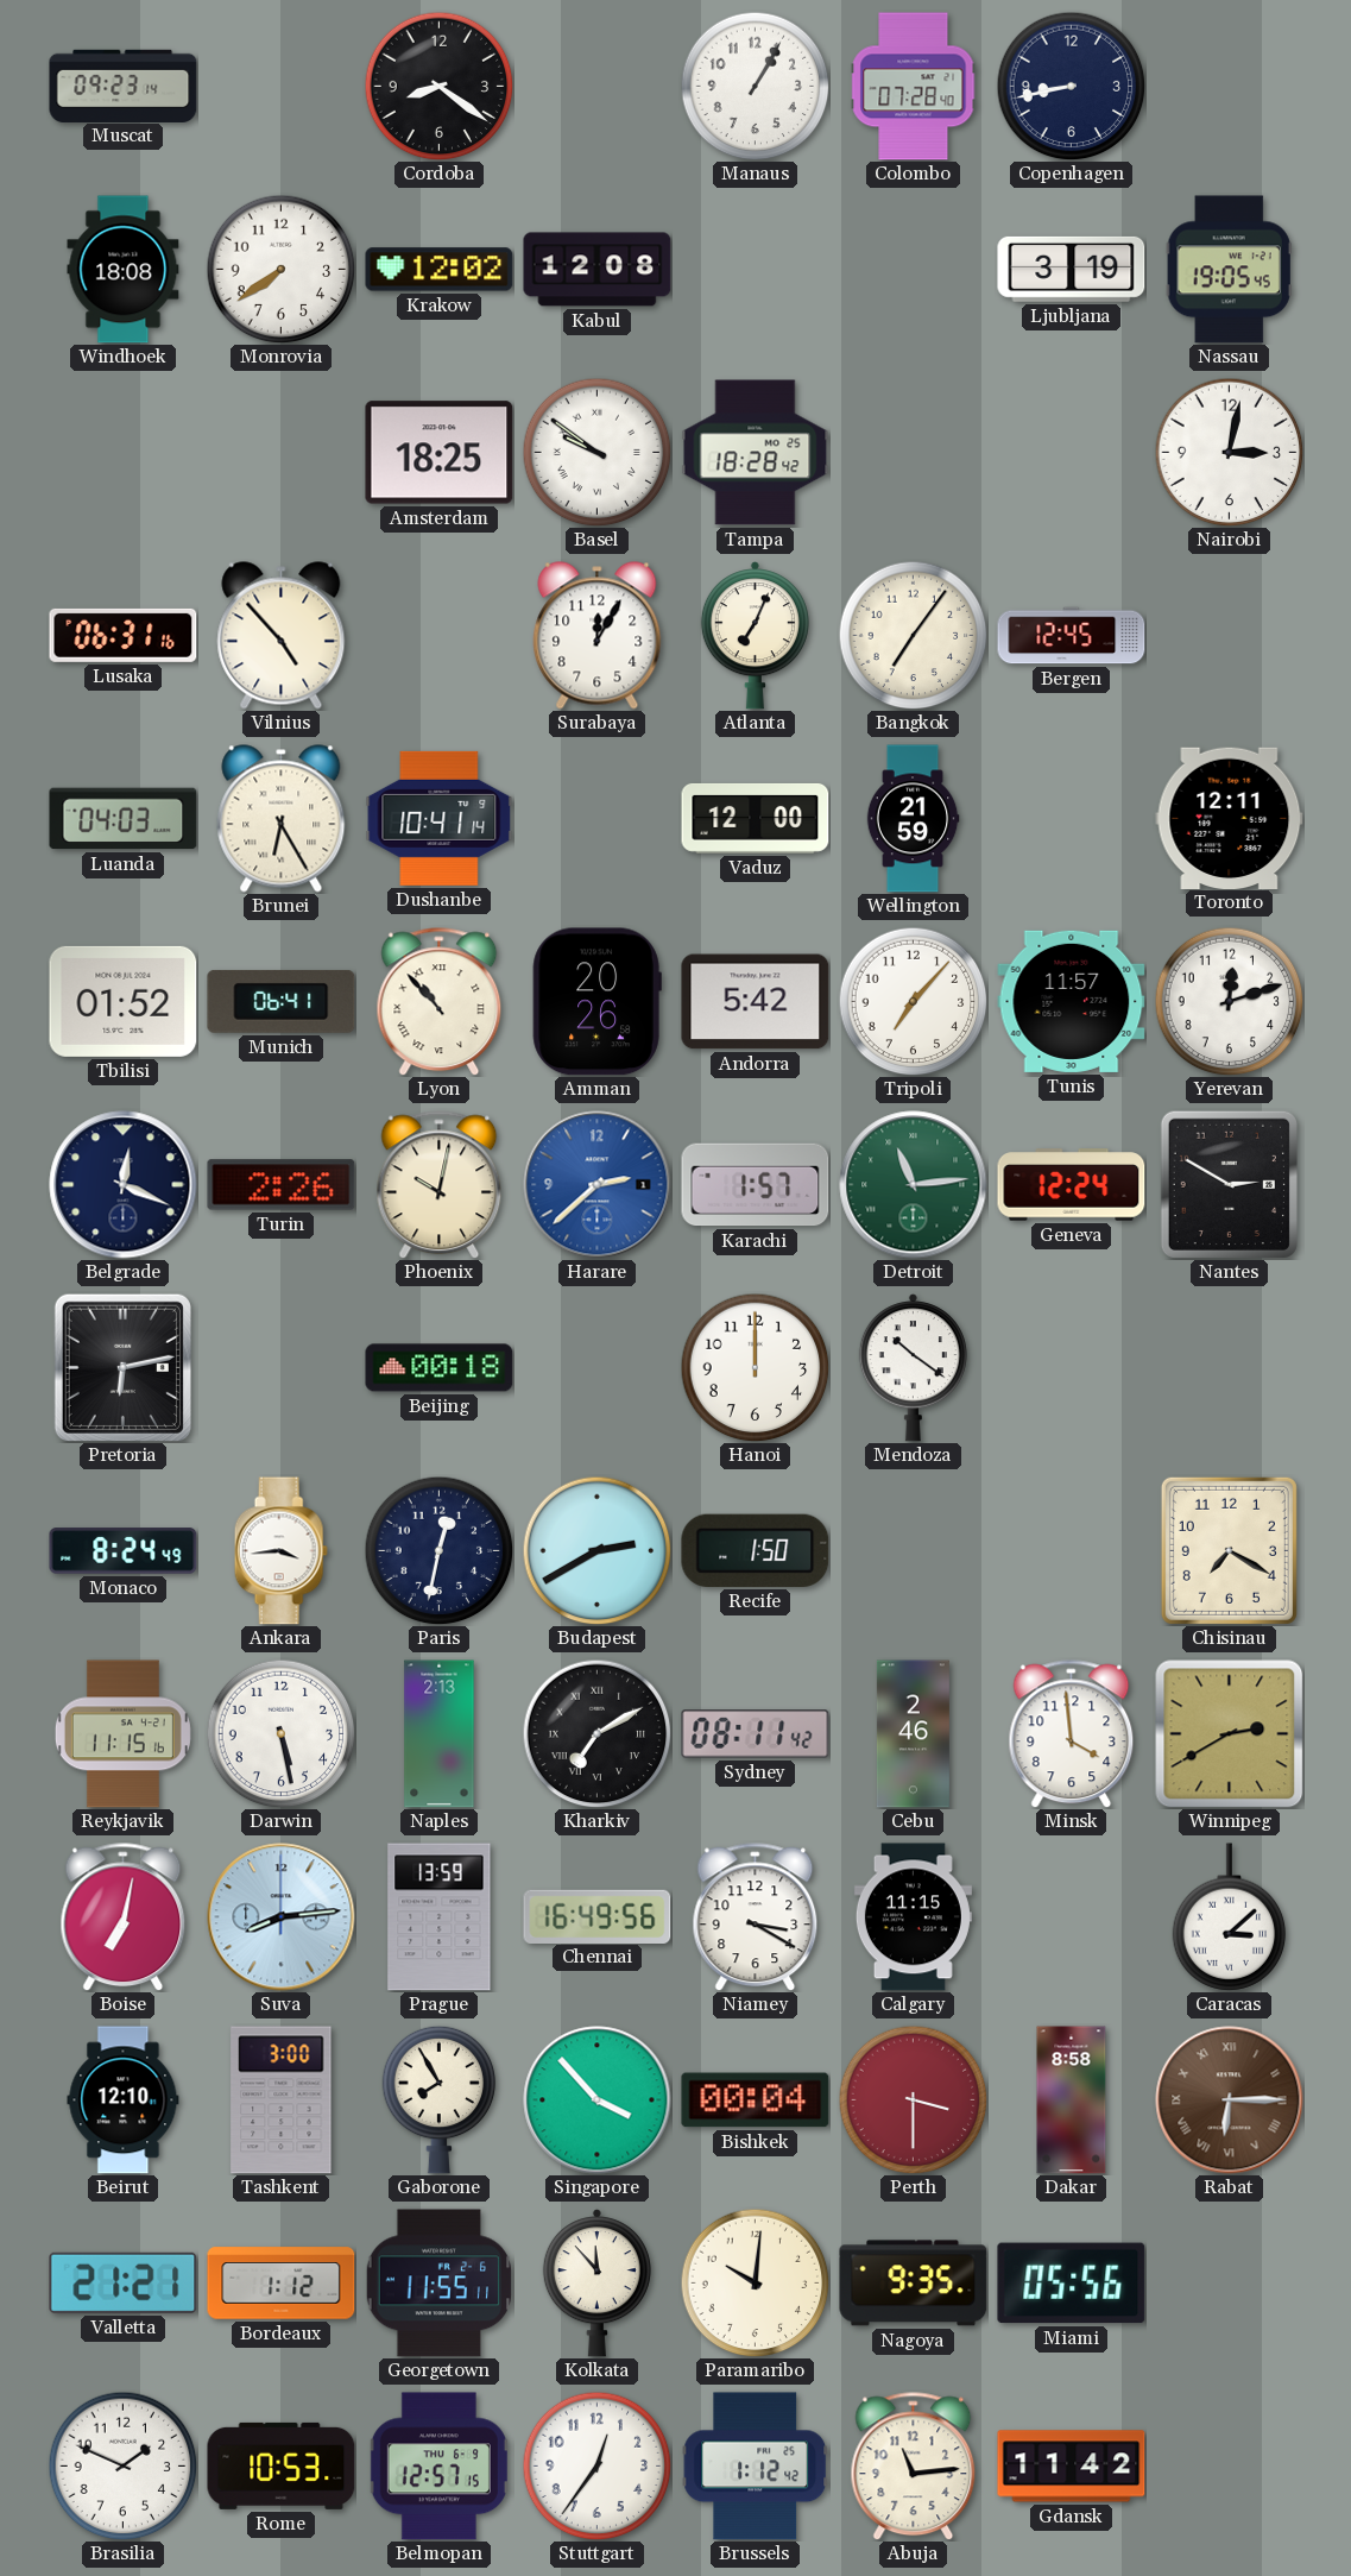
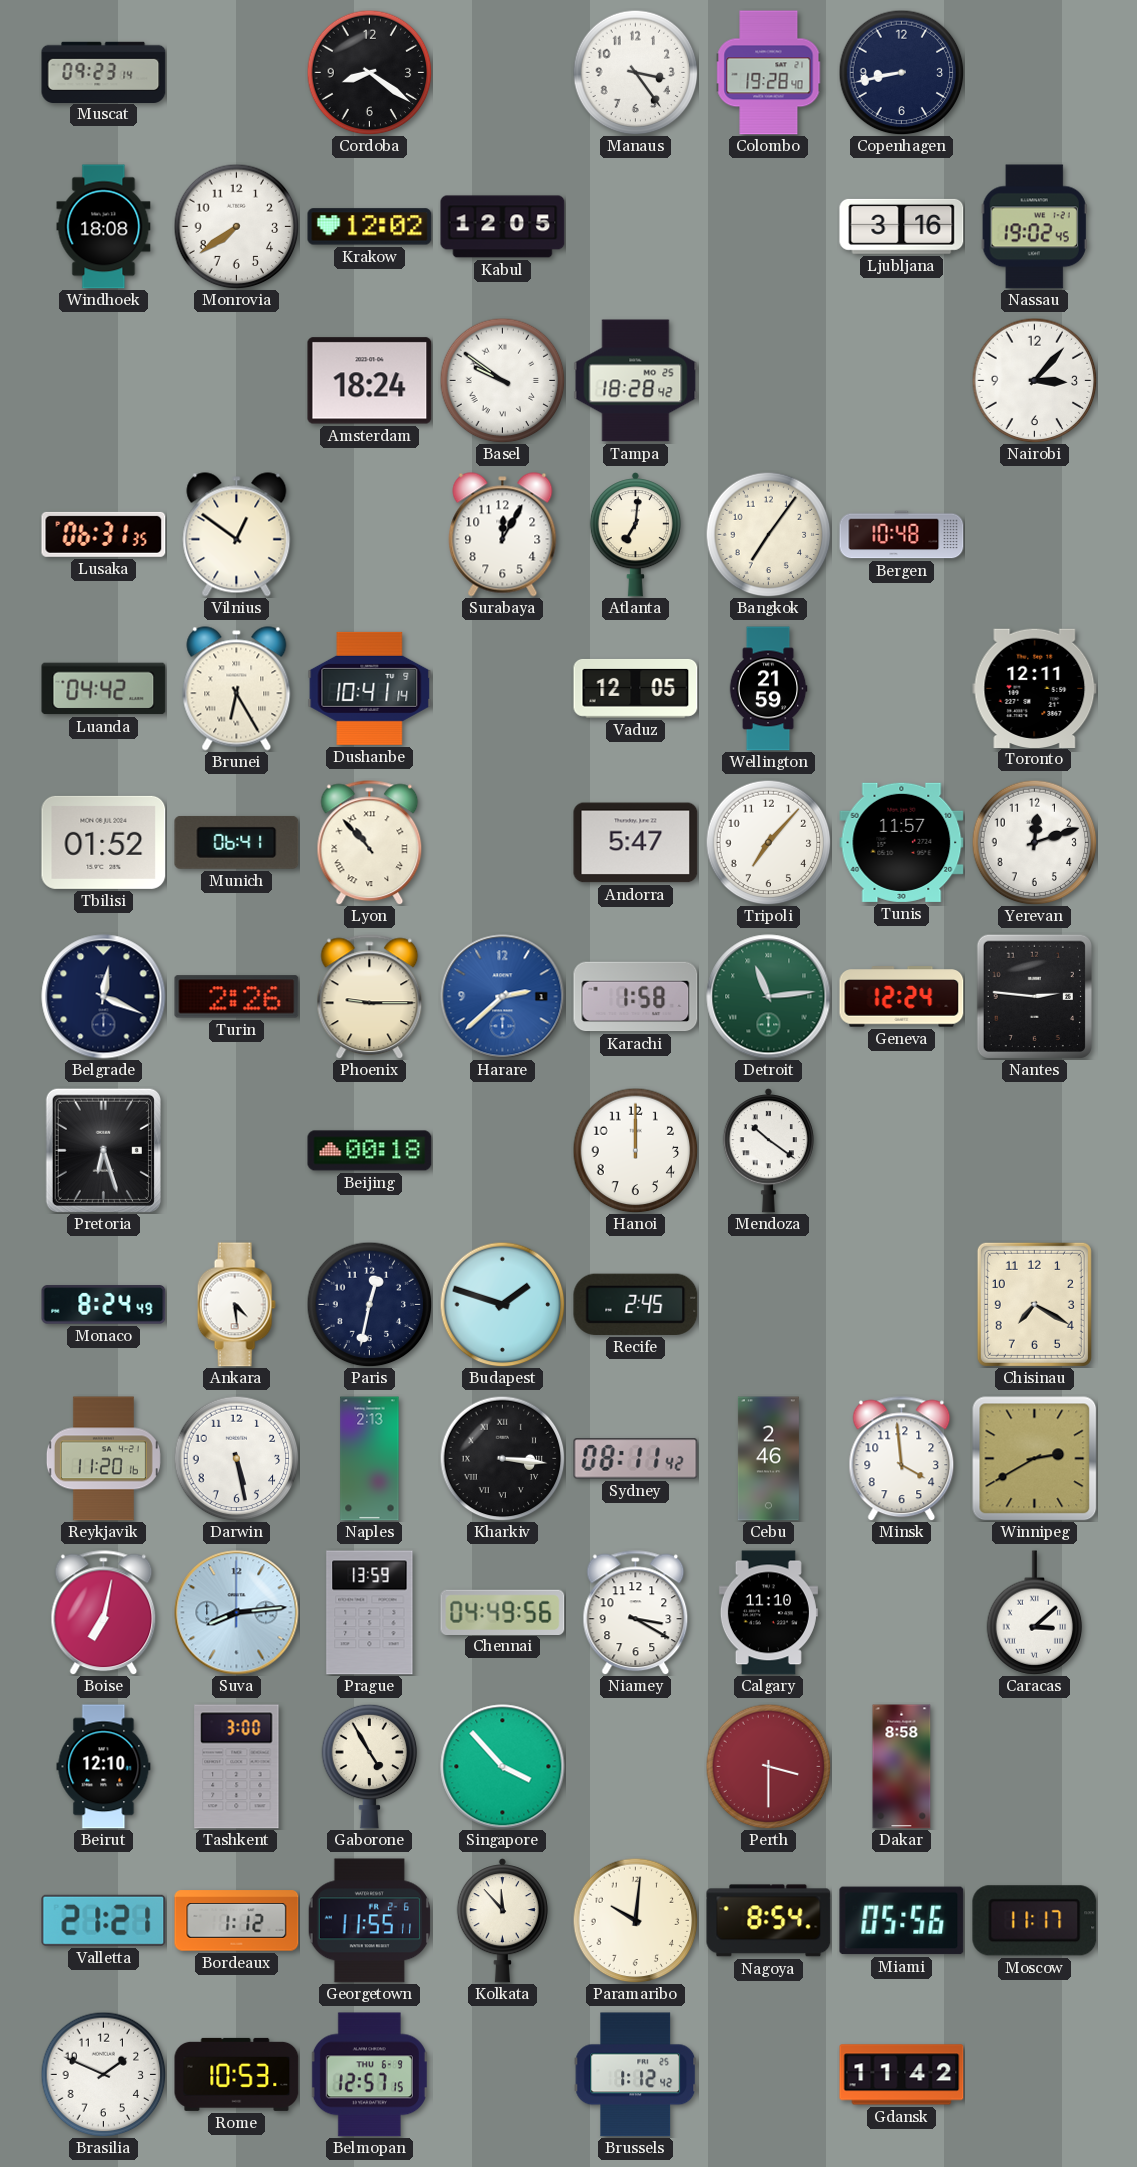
Manaus: 1:05 -> 3:24
Colombo: 07:28 -> 19:28
Kabul: 12:08 -> 12:05
Ljubljana: 3:19 -> 3:16
Nassau: 19:05 -> 19:02
Amsterdam: 18:25 -> 18:24
Nairobi: 3:02 -> 3:07
Lusaka: 06:31:16 -> 06:31:35
Vilnius: 4:53 -> 12:51
Atlanta: 7:04 -> 7:01
Bergen: 12:45 -> 10:48
Luanda: 04:03 -> 04:42
Vaduz: 12:00 -> 12:05
Amman: 20:26 -> none
Andorra: 5:42 -> 5:47
Phoenix: 10:02 -> 9:15
Karachi: 1:57 -> 1:58
Nantes: 2:50 -> 2:46
Pretoria: 6:13 -> 6:27
Ankara: 3:44 -> 4:29
Budapest: 2:40 -> 1:48
Recife: 1:50 -> 2:45
Reykjavik: 11:15 -> 11:20
Kharkiv: 7:10 -> 3:16
Chennai: 16:49 -> 04:49
Calgary: 11:15 -> 11:10
Gaborone: 7:55 -> 4:55
Bishkek: 00:04 -> none
Rabat: 6:15 -> none
Nagoya: 9:35 -> 8:54
Moscow: none -> 11:17
Stuttgart: 12:36 -> none
Abuja: 11:14 -> none
